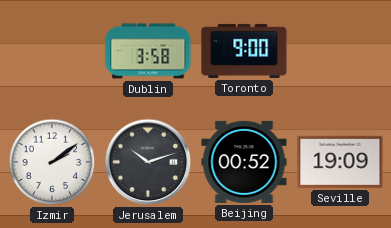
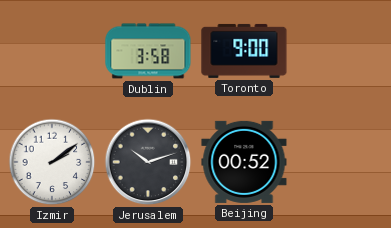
Seville: 19:09 -> none
